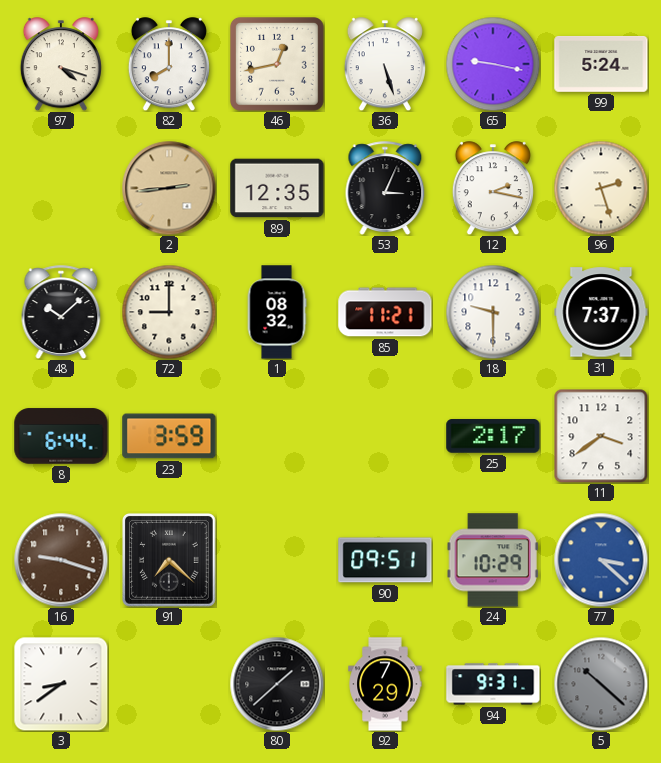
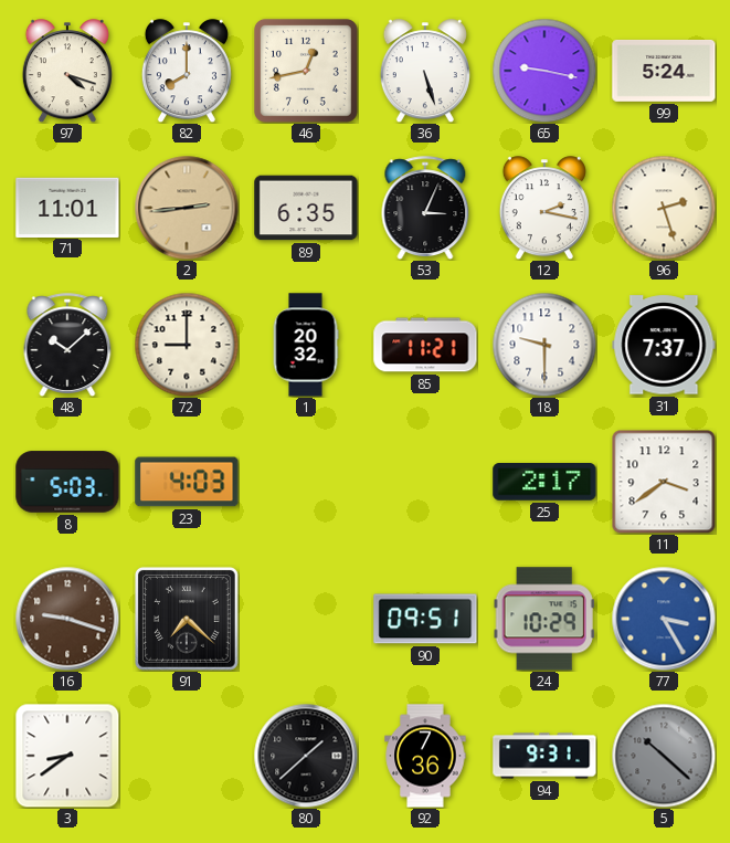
71: none -> 11:01
89: 12:35 -> 6:35
1: 08:32 -> 20:32
8: 6:44 -> 5:03
23: 3:59 -> 4:03
77: 3:22 -> 3:25
92: 7:29 -> 7:36
